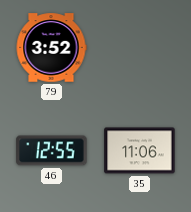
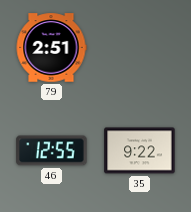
79: 3:52 -> 2:51
35: 11:06 -> 9:22
